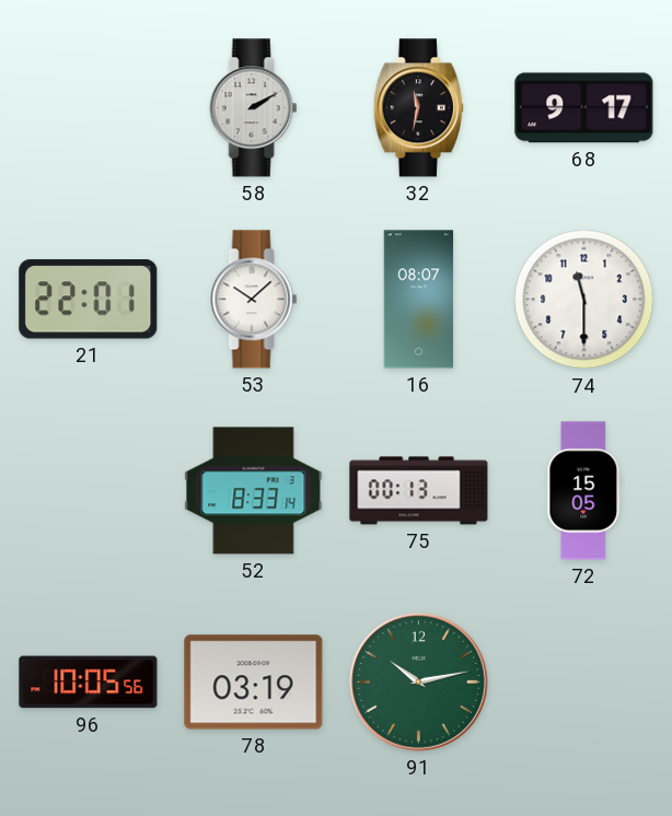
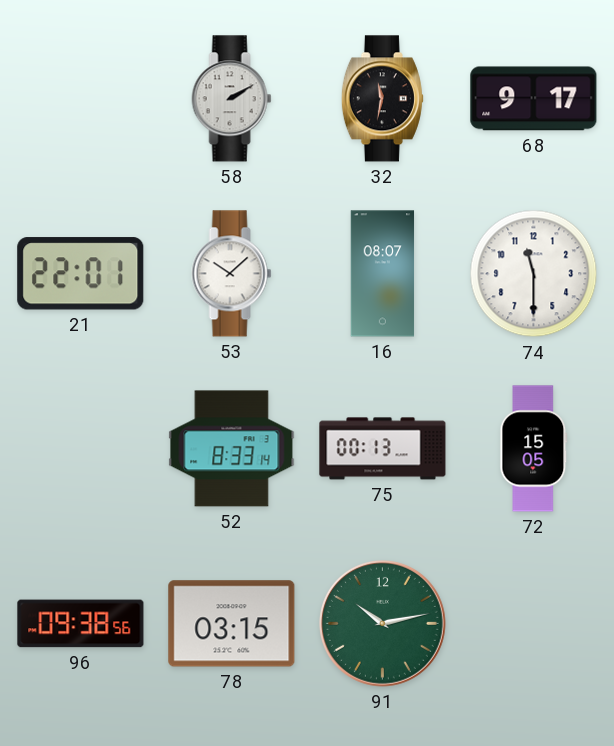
96: 10:05 -> 09:38
78: 03:19 -> 03:15
